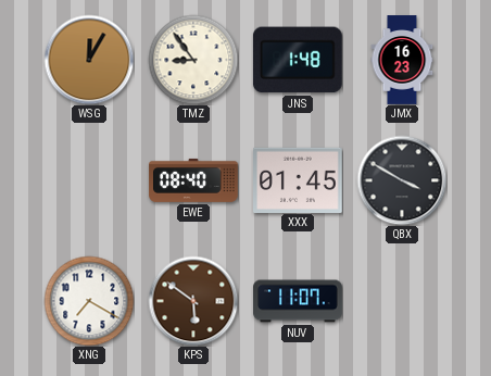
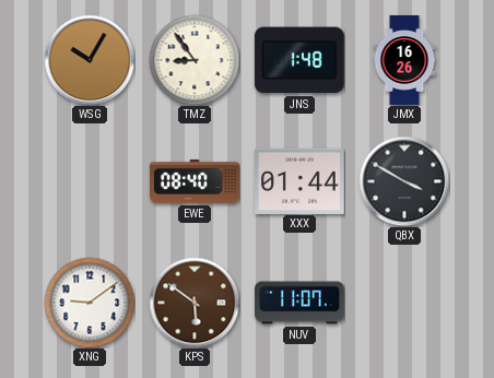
WSG: 12:05 -> 10:05
JMX: 16:23 -> 16:26
XXX: 01:45 -> 01:44
XNG: 7:20 -> 9:09
